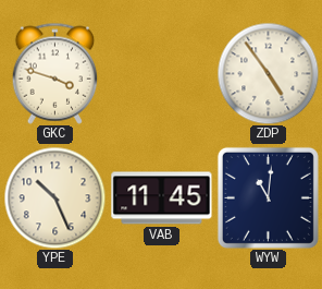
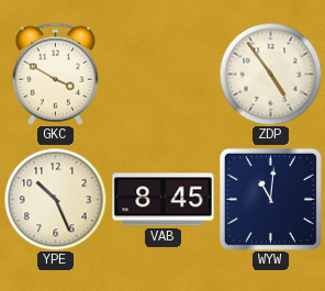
GKC: 3:48 -> 3:50
VAB: 11:45 -> 8:45
